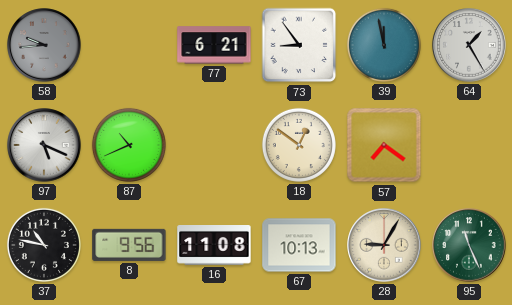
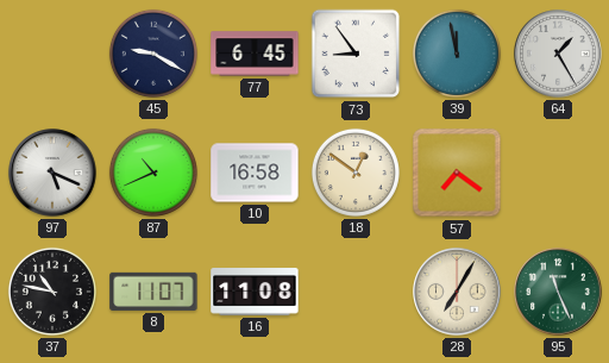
58: 9:44 -> none
45: none -> 9:20
77: 6:21 -> 6:45
10: none -> 16:58
8: 9:56 -> 11:07
67: 10:13 -> none
28: 9:05 -> 7:05
